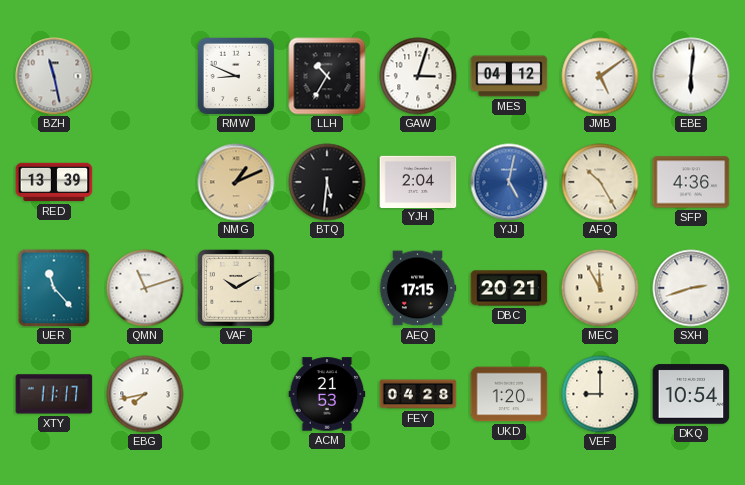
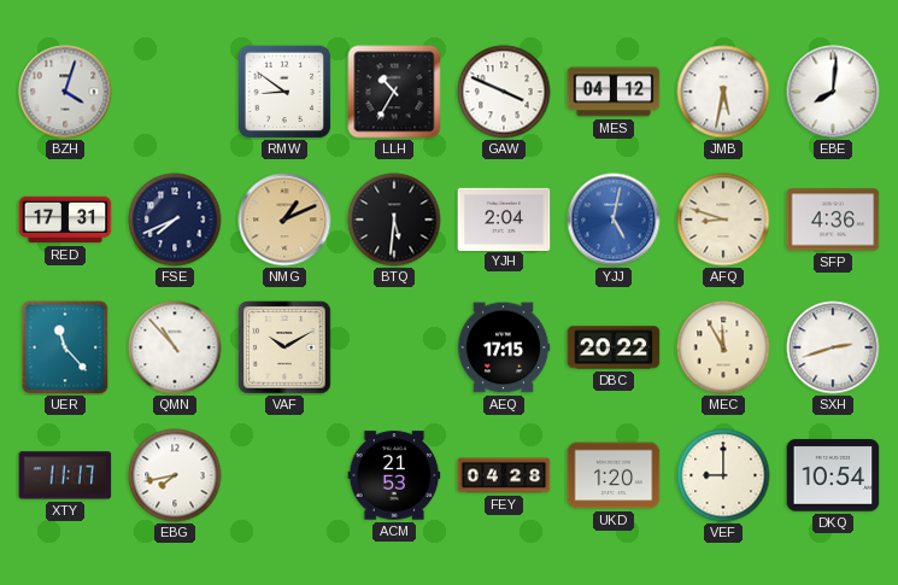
BZH: 11:28 -> 4:03
RMW: 8:49 -> 8:51
GAW: 3:03 -> 3:49
JMB: 5:09 -> 5:32
EBE: 6:01 -> 8:01
RED: 13:39 -> 17:31
FSE: none -> 7:41
AFQ: 10:25 -> 8:48
QMN: 11:12 -> 10:53
DBC: 20:21 -> 20:22
